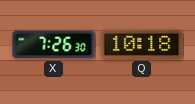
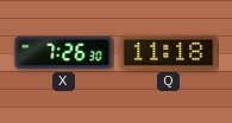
Q: 10:18 -> 11:18
